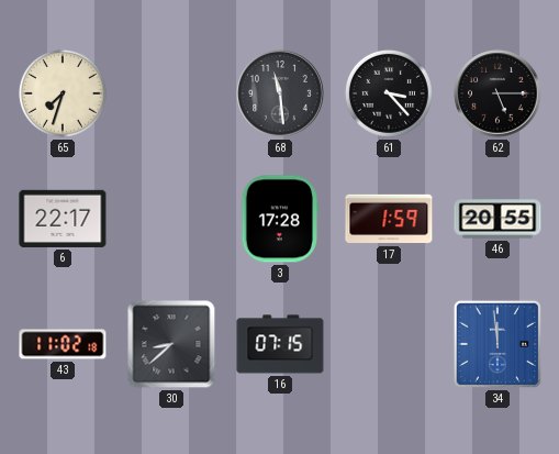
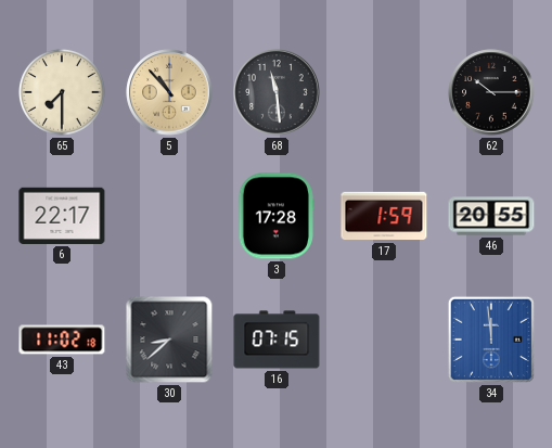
65: 7:33 -> 7:30
5: none -> 10:53
61: 3:23 -> none
62: 5:15 -> 10:15
